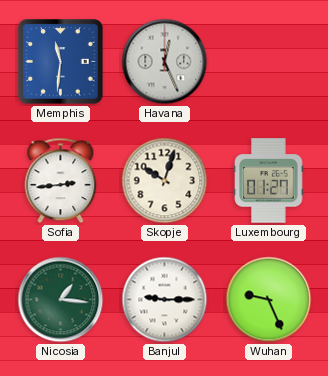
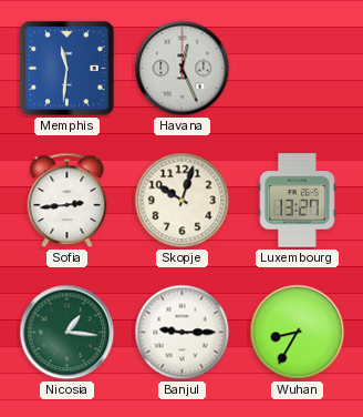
Luxembourg: 01:27 -> 13:27
Wuhan: 9:26 -> 8:35
